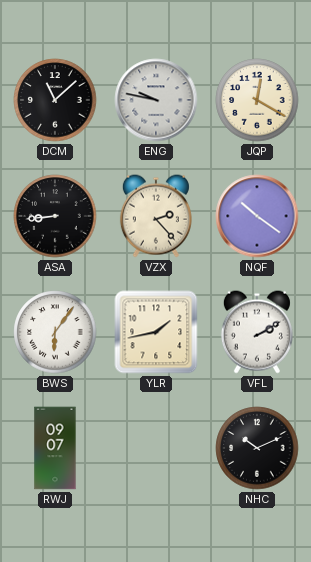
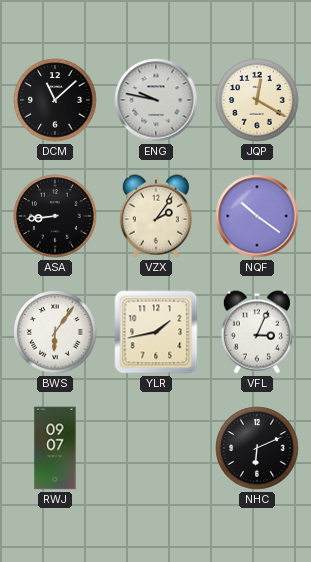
VZX: 2:23 -> 2:06
VFL: 2:10 -> 3:04
NHC: 10:11 -> 6:11
